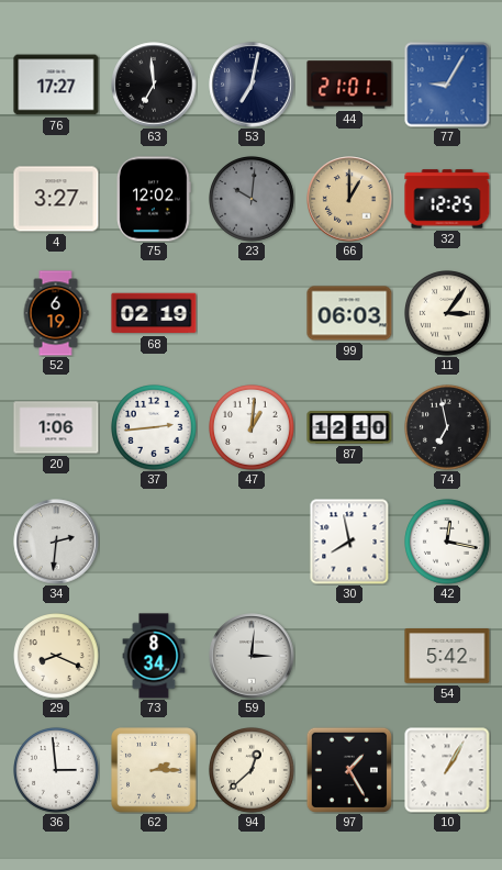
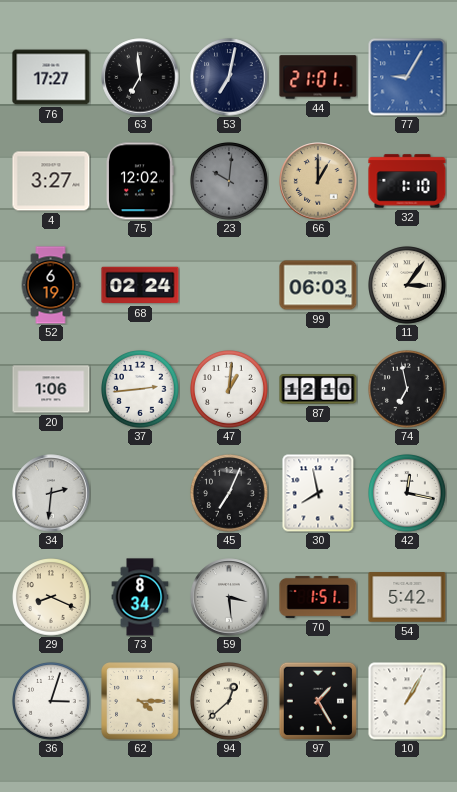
32: 12:25 -> 1:10
68: 02:19 -> 02:24
45: none -> 7:04
59: 3:01 -> 3:29
70: none -> 1:51
36: 2:59 -> 3:03
62: 2:15 -> 4:15
